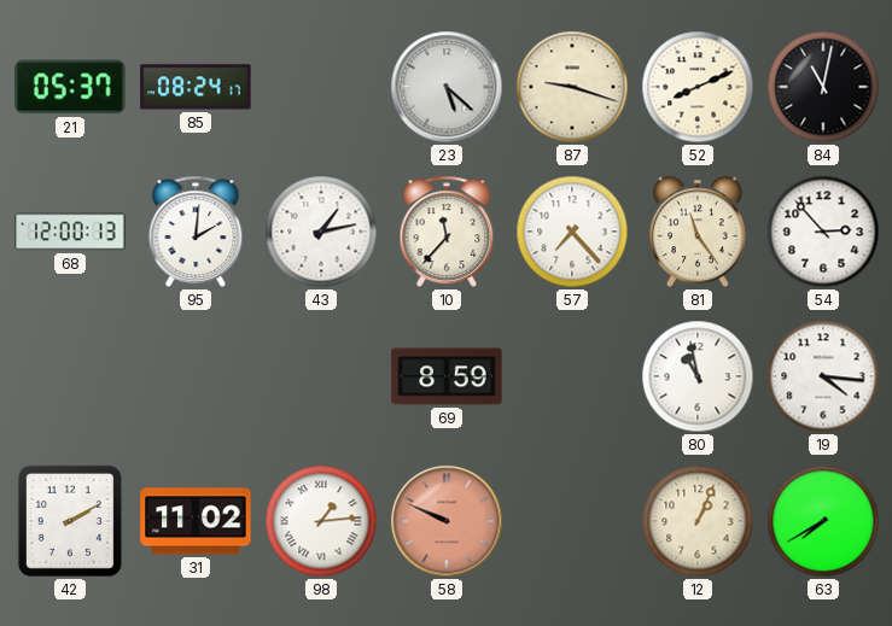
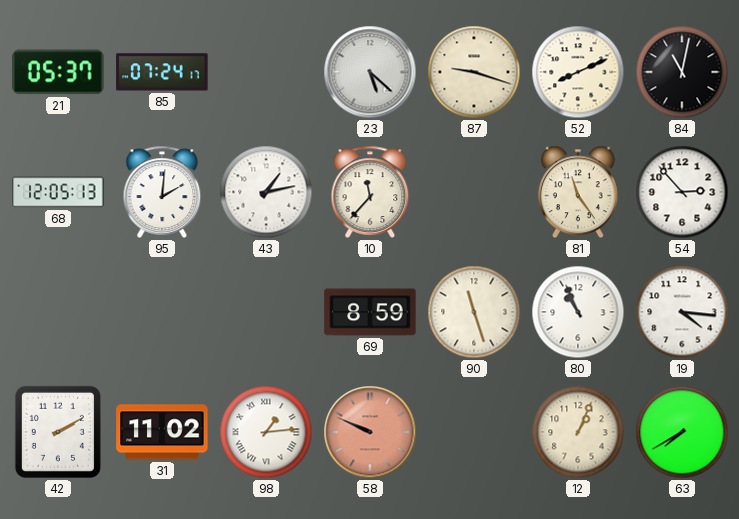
85: 08:24 -> 07:24
68: 12:00 -> 12:05
57: 7:23 -> none
90: none -> 11:27
80: 10:58 -> 10:56
